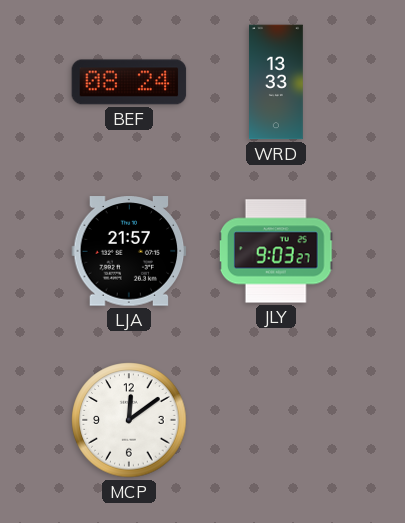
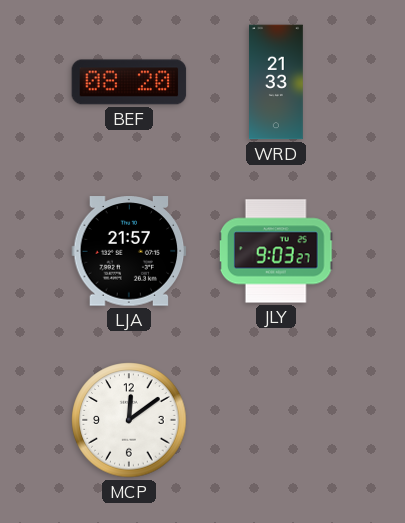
BEF: 08:24 -> 08:20
WRD: 13:33 -> 21:33
